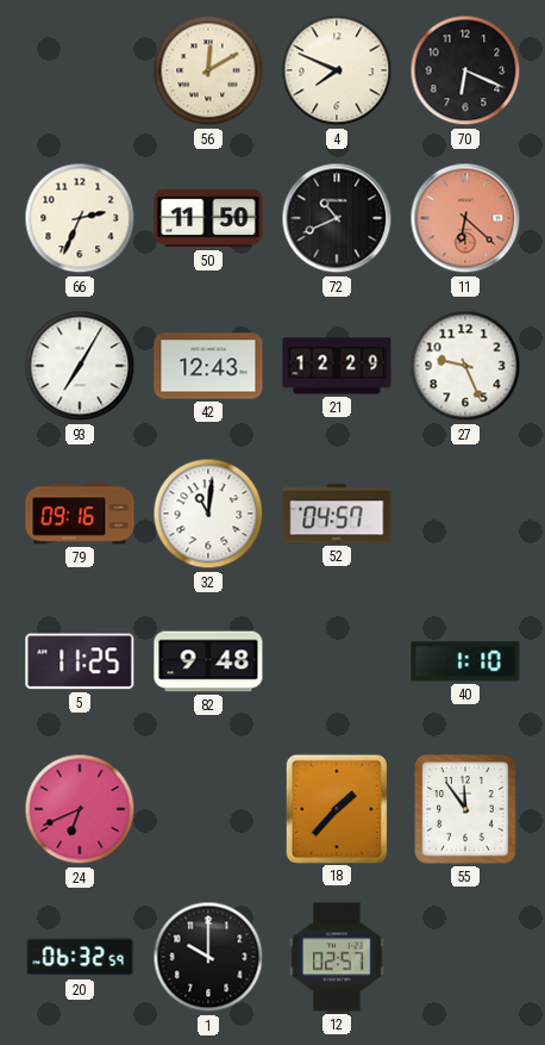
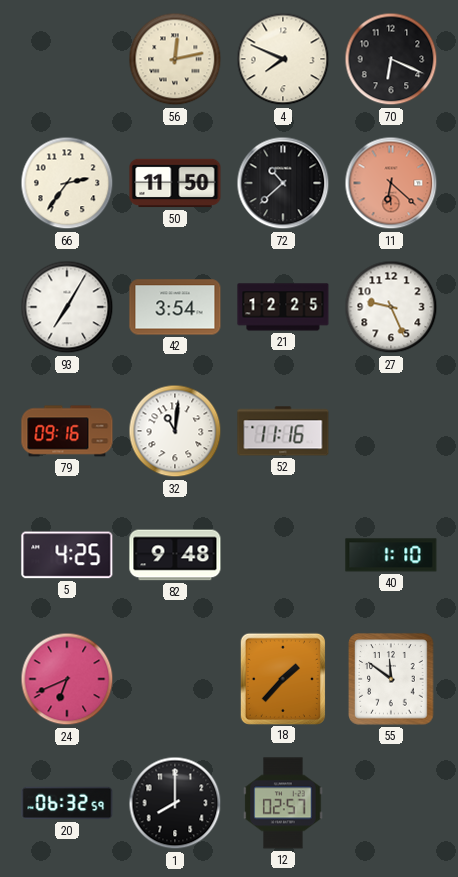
56: 12:10 -> 12:13
66: 2:34 -> 2:36
72: 10:41 -> 10:38
42: 12:43 -> 3:54
21: 12:29 -> 12:25
52: 04:57 -> 11:16
5: 11:25 -> 4:25
55: 11:54 -> 11:51
1: 10:00 -> 8:00
